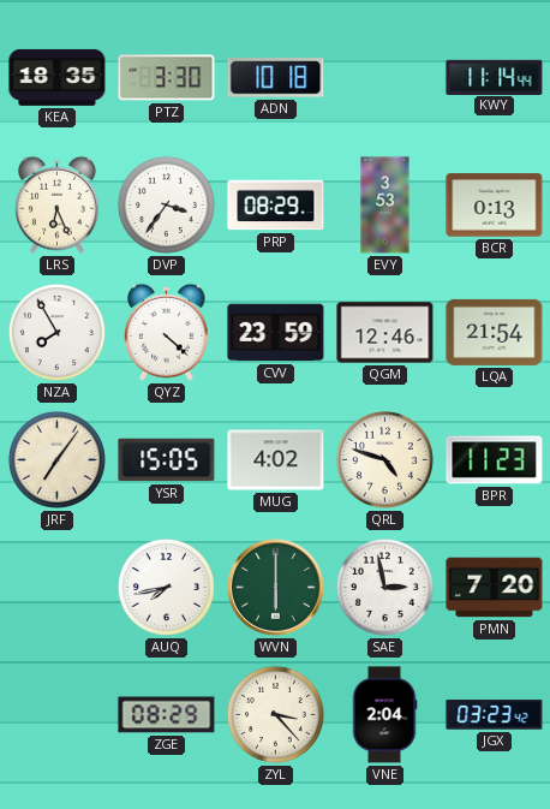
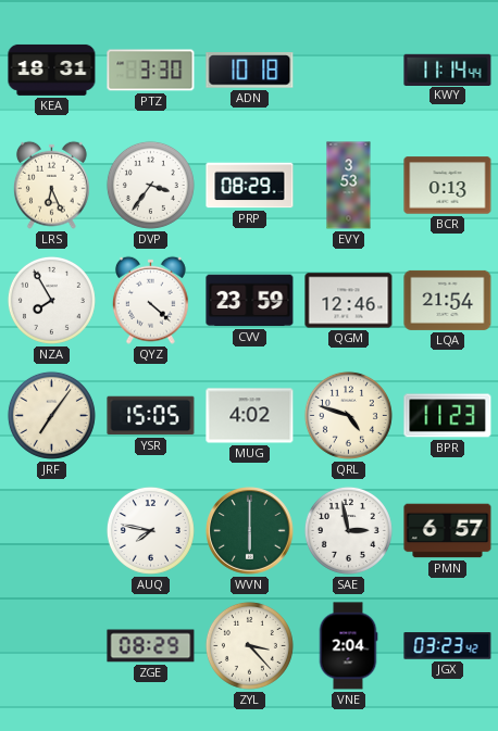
KEA: 18:35 -> 18:31
AUQ: 7:43 -> 7:47
PMN: 7:20 -> 6:57
